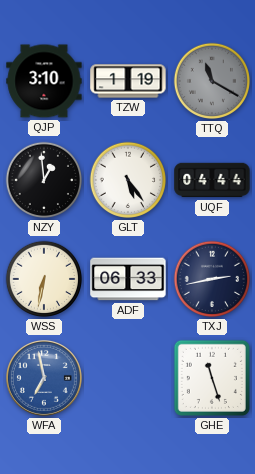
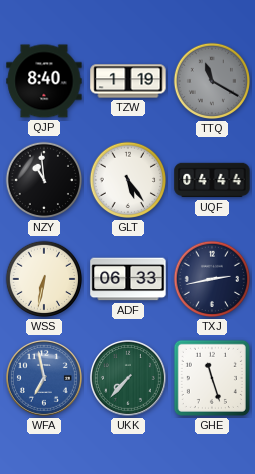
QJP: 3:10 -> 8:40
NZY: 12:59 -> 10:59
UKK: none -> 7:37
